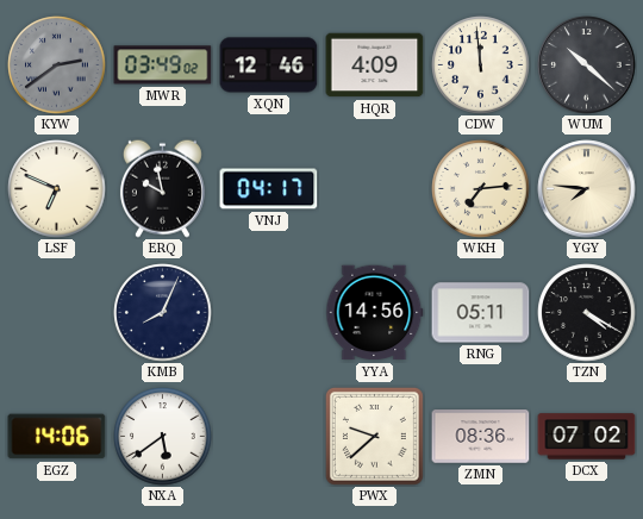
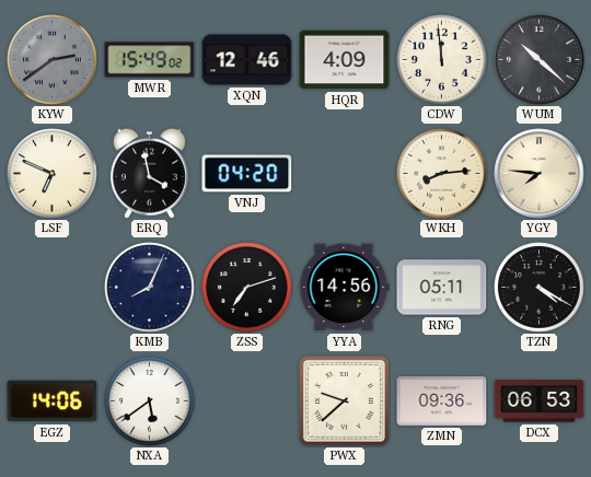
MWR: 03:49 -> 15:49
ERQ: 9:58 -> 3:58
VNJ: 04:17 -> 04:20
WKH: 7:14 -> 8:14
ZSS: none -> 7:12
ZMN: 08:36 -> 09:36
DCX: 07:02 -> 06:53
